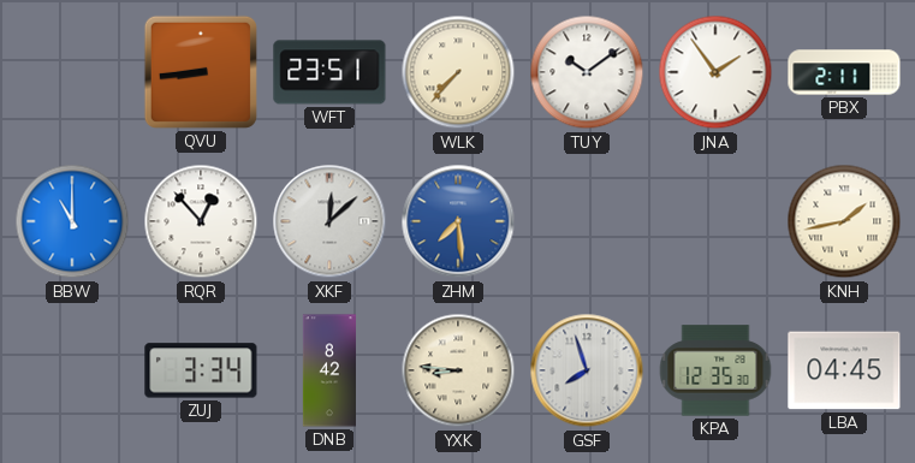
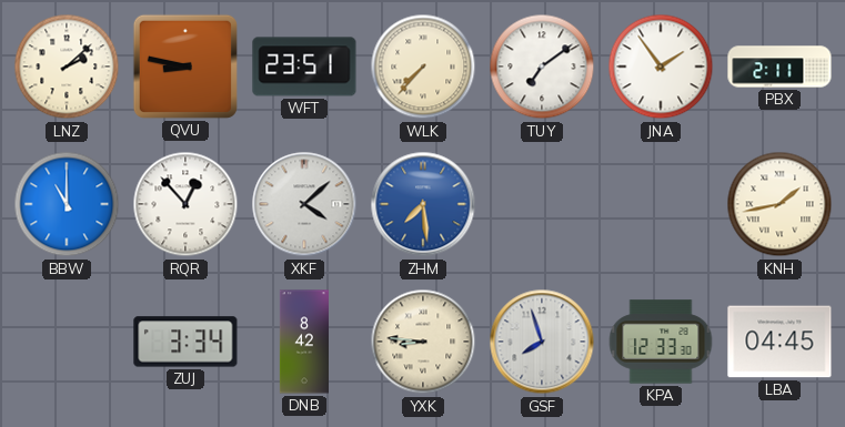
LNZ: none -> 2:08
QVU: 8:44 -> 8:47
TUY: 10:09 -> 7:09
XKF: 12:08 -> 4:08
KPA: 12:35 -> 12:33
